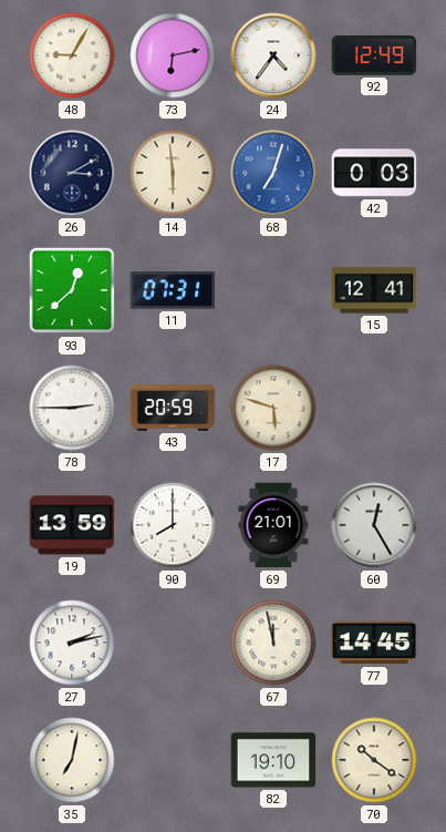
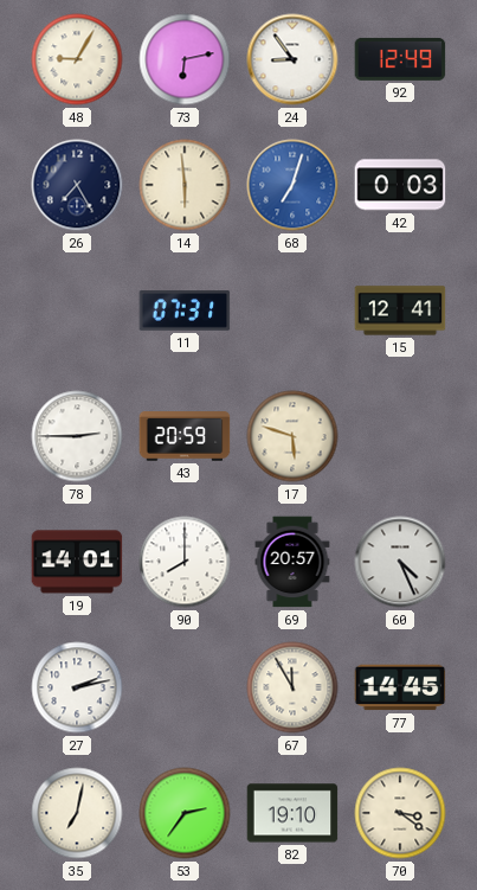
24: 4:36 -> 8:54
26: 3:10 -> 7:25
93: 12:38 -> none
19: 13:59 -> 14:01
69: 21:01 -> 20:57
60: 12:25 -> 4:26
67: 11:58 -> 11:55
53: none -> 2:36
70: 10:21 -> 3:21
